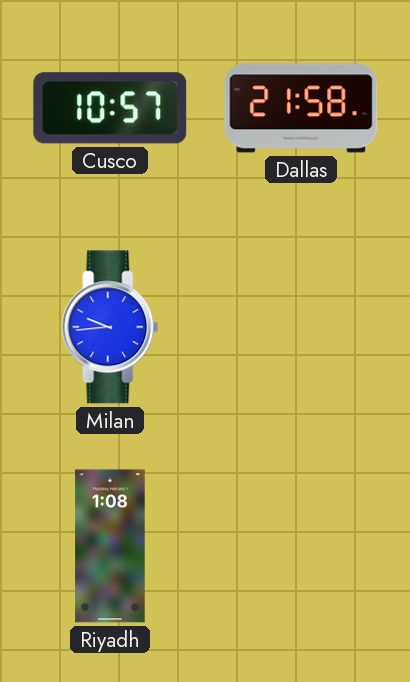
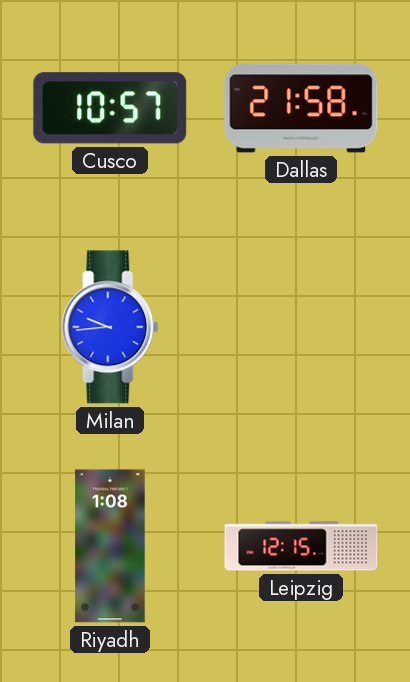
Leipzig: none -> 12:15
